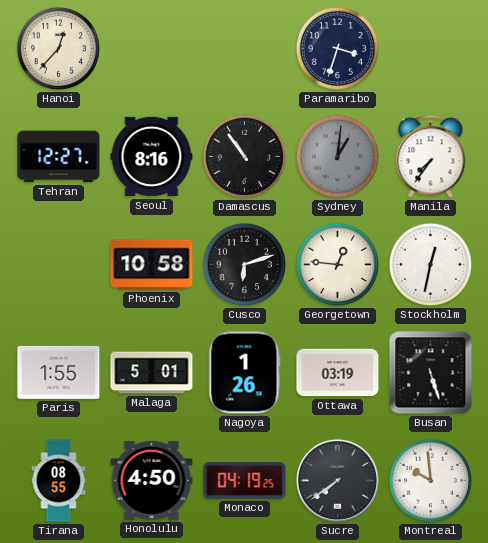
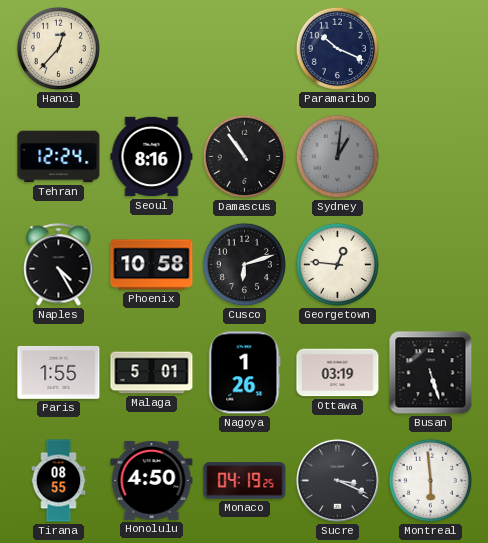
Paramaribo: 3:33 -> 10:19
Tehran: 12:27 -> 12:24
Manila: 7:36 -> none
Naples: none -> 4:25
Stockholm: 12:32 -> none
Sucre: 7:39 -> 3:19
Montreal: 9:59 -> 5:59
